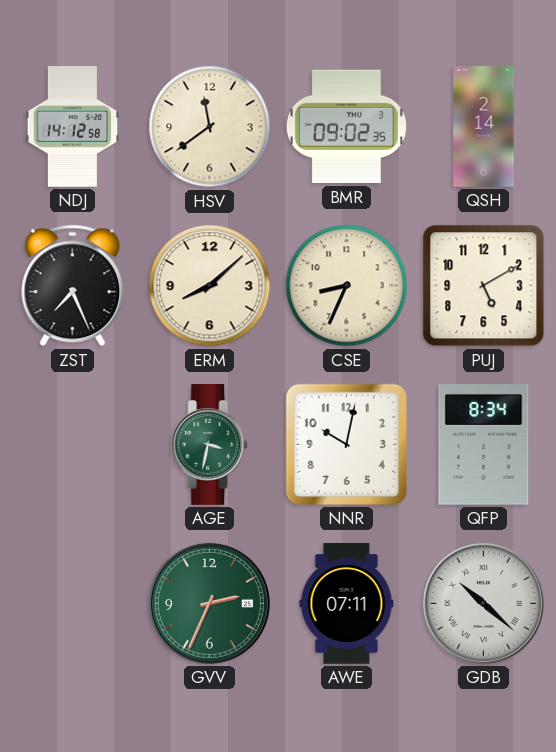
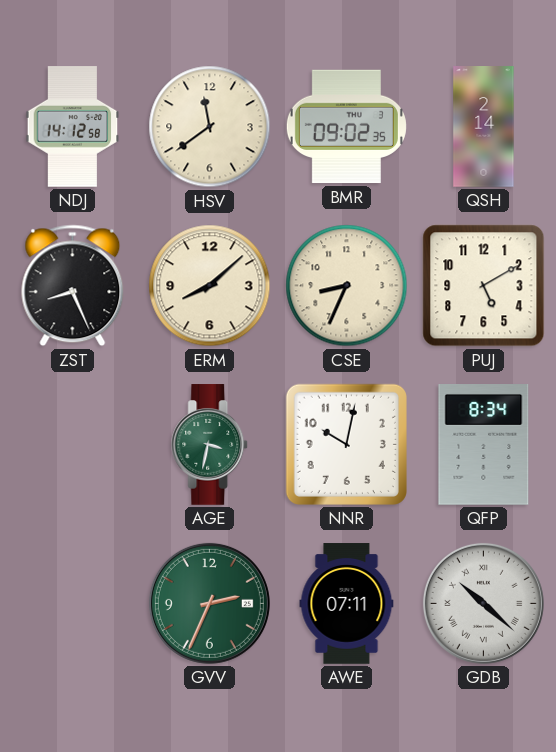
ZST: 7:26 -> 8:26
